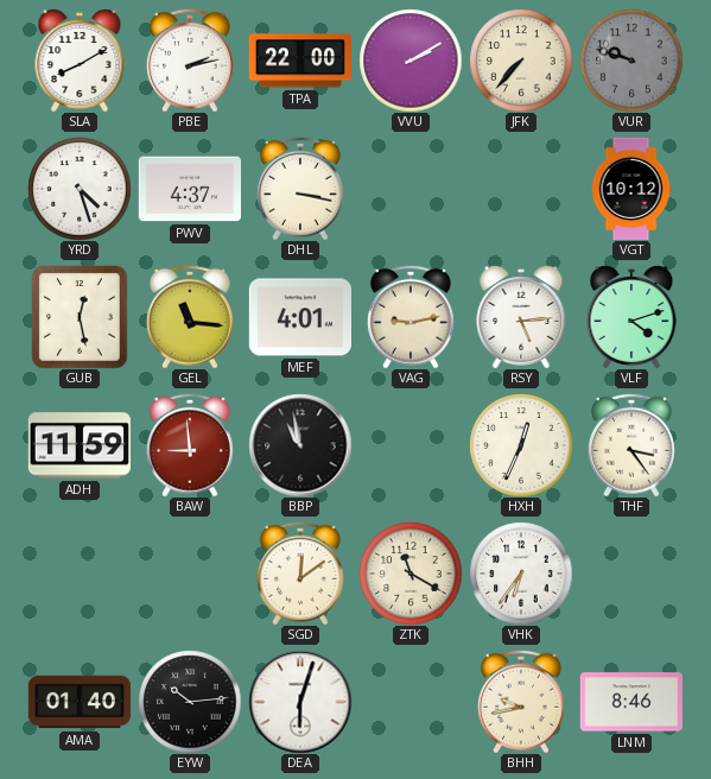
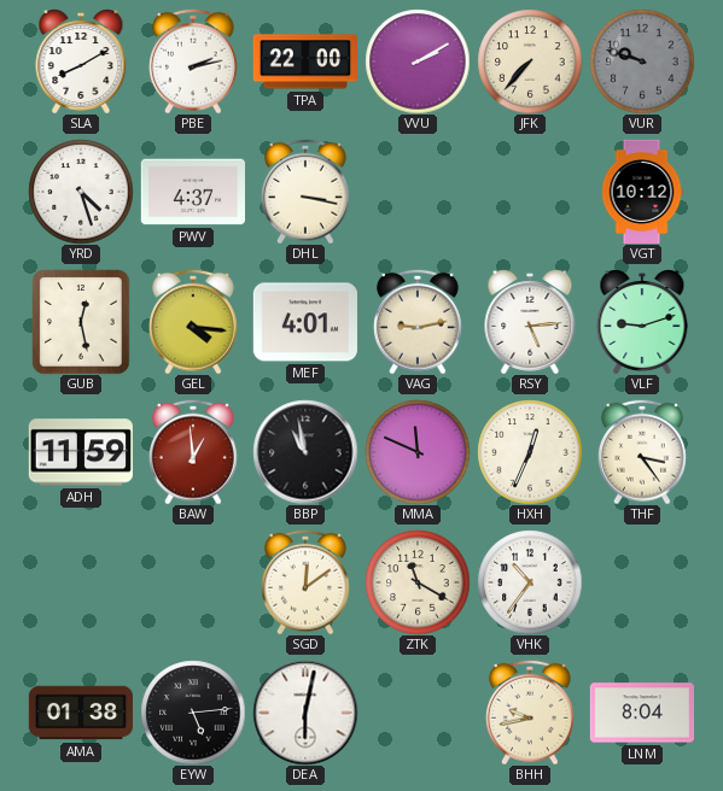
GEL: 11:16 -> 4:16
VLF: 4:12 -> 9:12
BAW: 8:59 -> 12:59
MMA: none -> 11:49
VHK: 6:36 -> 10:36
AMA: 01:40 -> 01:38
EYW: 10:14 -> 5:14
DEA: 6:03 -> 6:02
LNM: 8:46 -> 8:04
